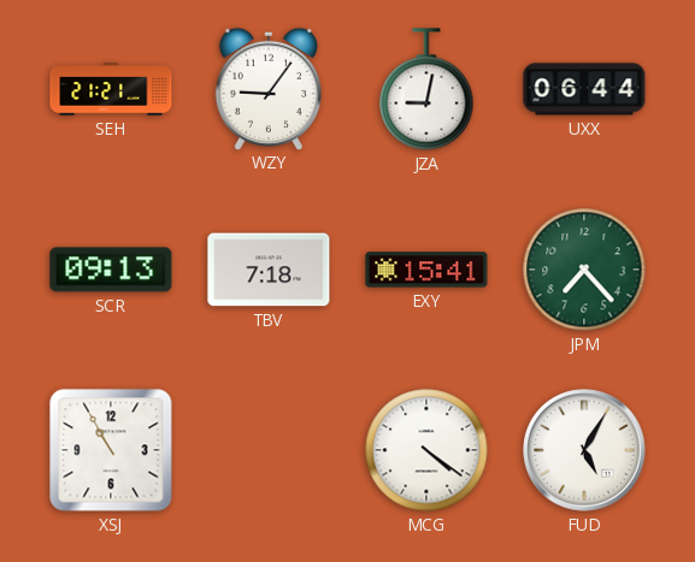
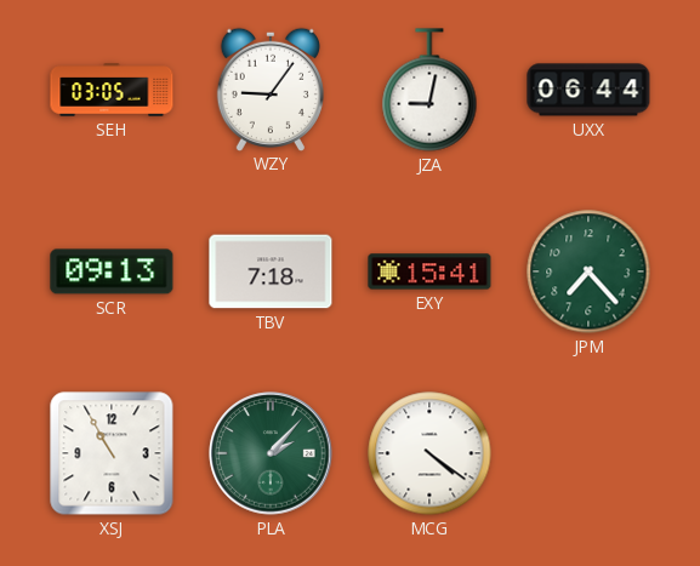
SEH: 21:21 -> 03:05
PLA: none -> 2:07
FUD: 5:05 -> none
